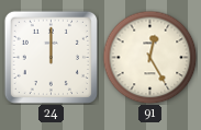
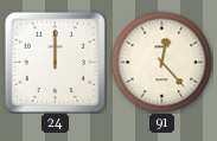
91: 12:25 -> 12:23
